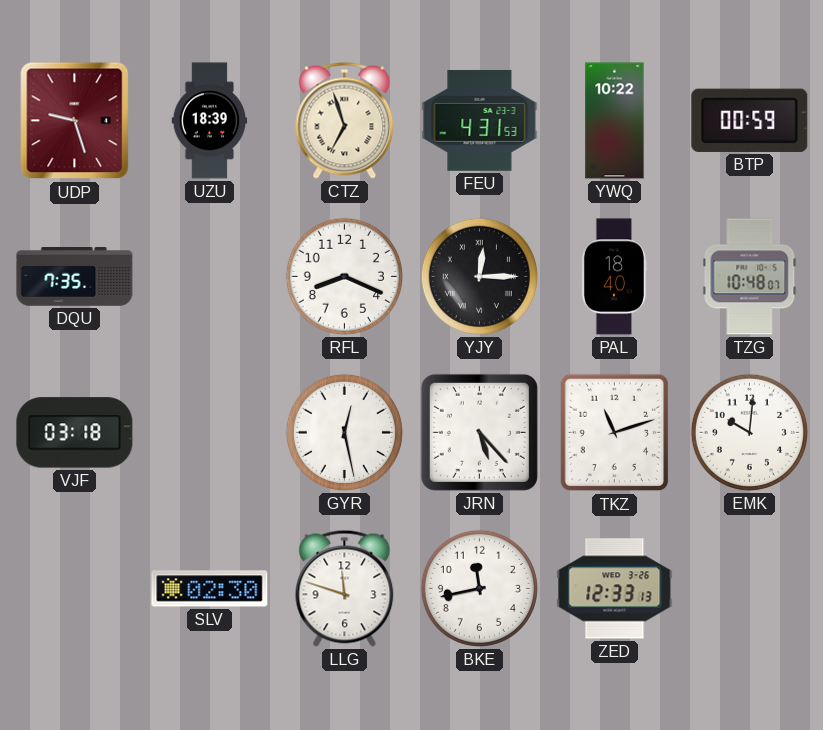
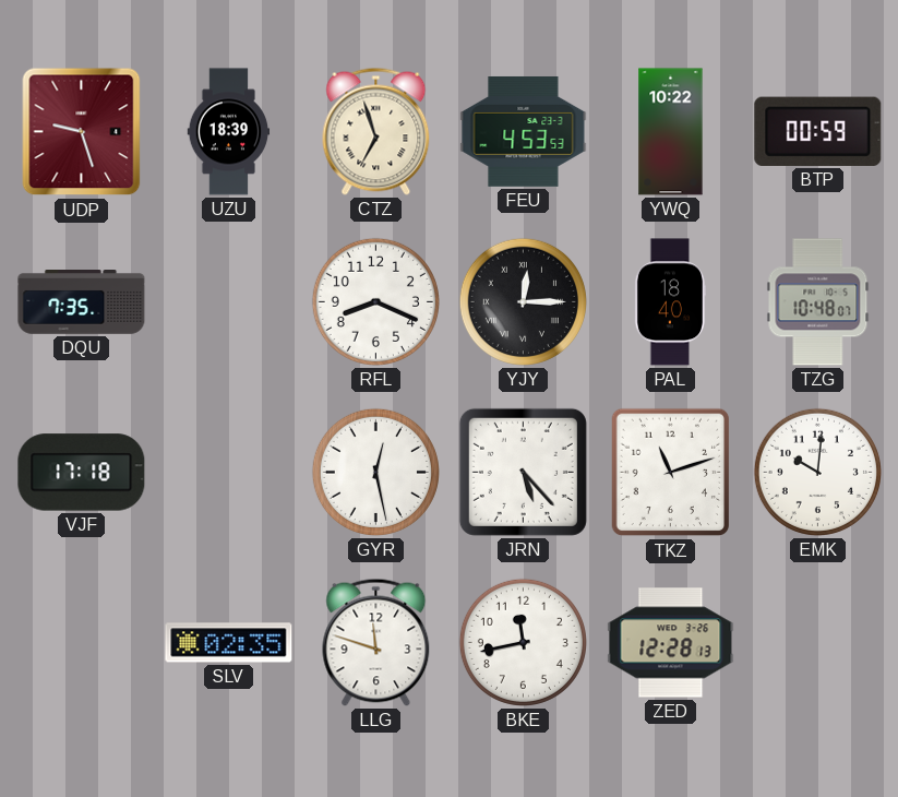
FEU: 4:31 -> 4:53
VJF: 03:18 -> 17:18
SLV: 02:30 -> 02:35
ZED: 12:33 -> 12:28
